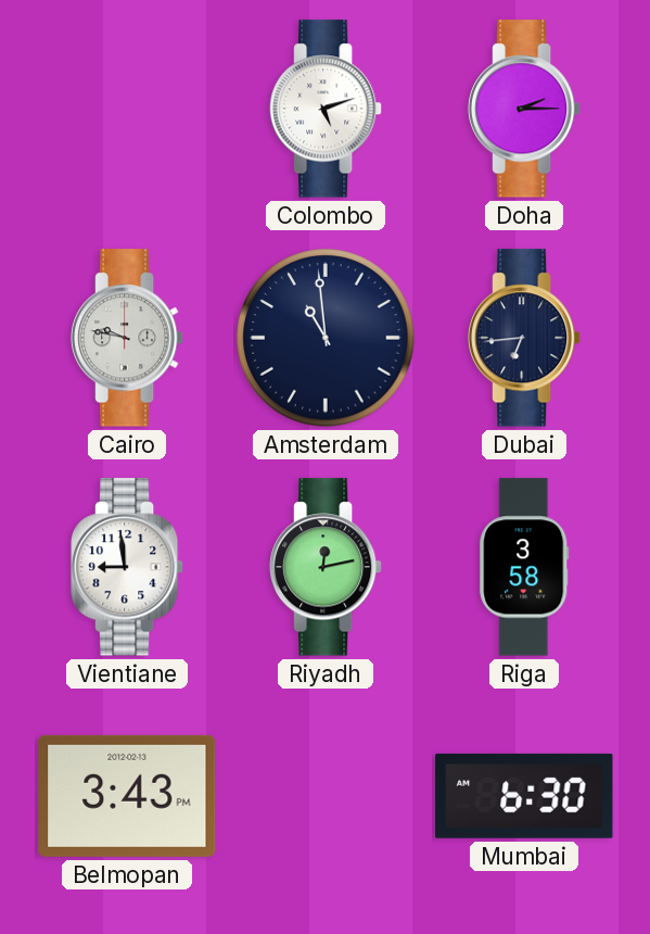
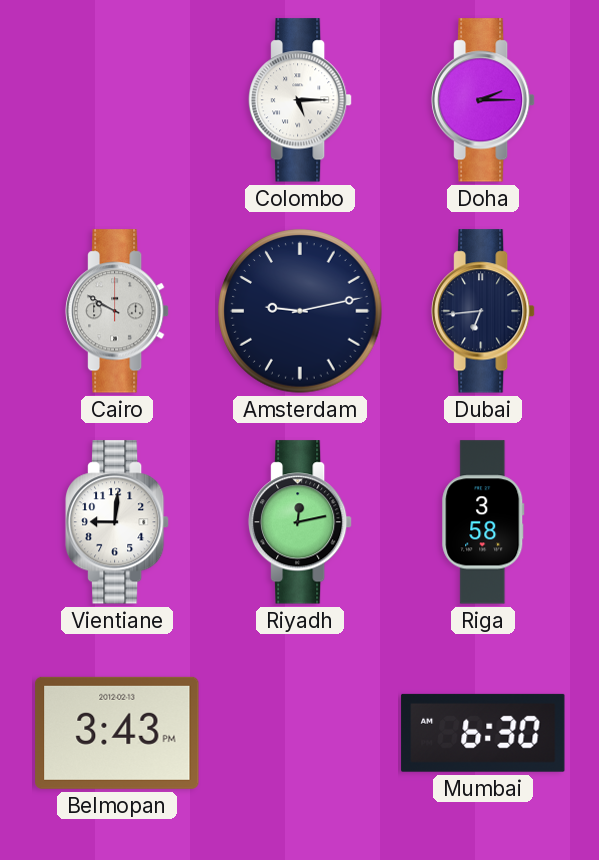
Colombo: 5:12 -> 5:15
Cairo: 9:47 -> 9:50
Amsterdam: 10:59 -> 9:13
Vientiane: 8:59 -> 9:01
